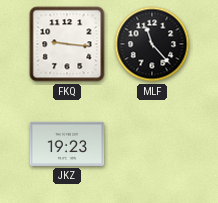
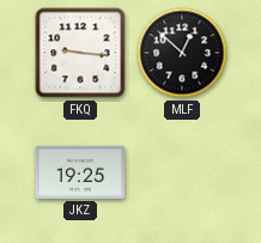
MLF: 11:23 -> 12:52
JKZ: 19:23 -> 19:25
